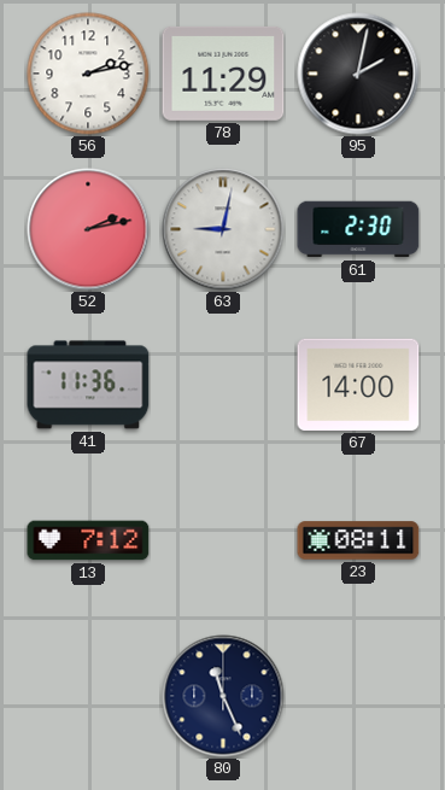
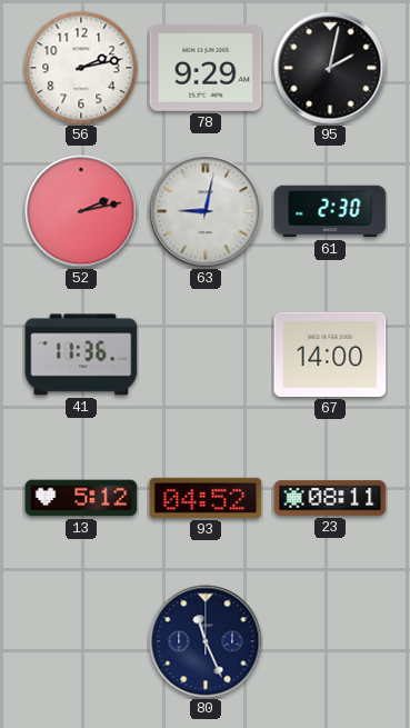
78: 11:29 -> 9:29
13: 7:12 -> 5:12
93: none -> 04:52
